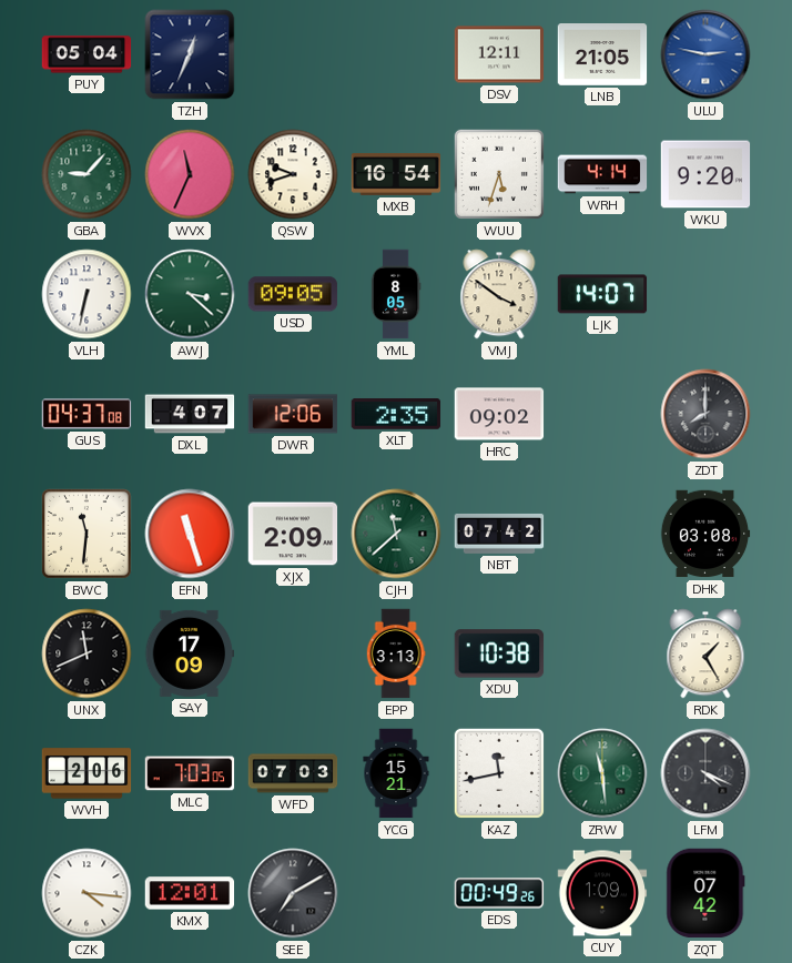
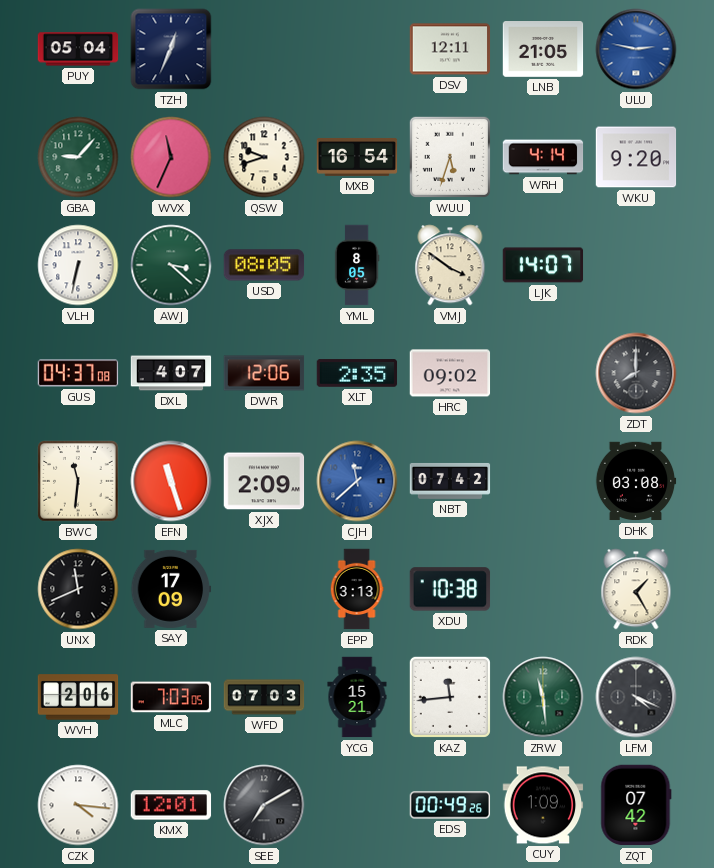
USD: 09:05 -> 08:05
CJH dial: green -> blue
KAZ: 11:43 -> 11:44
